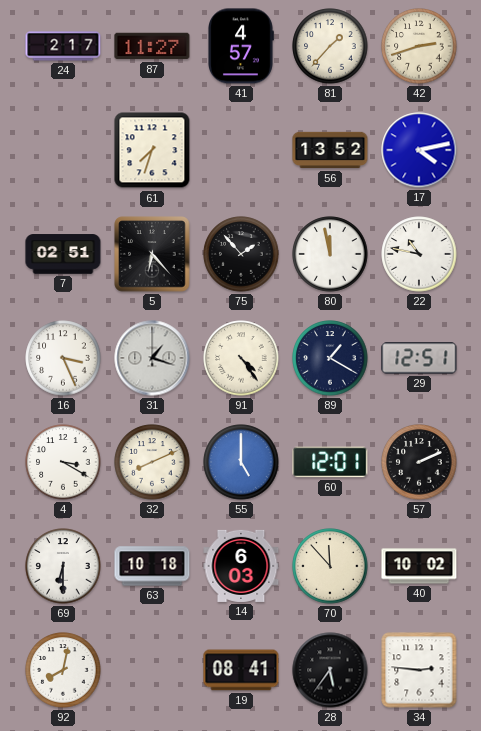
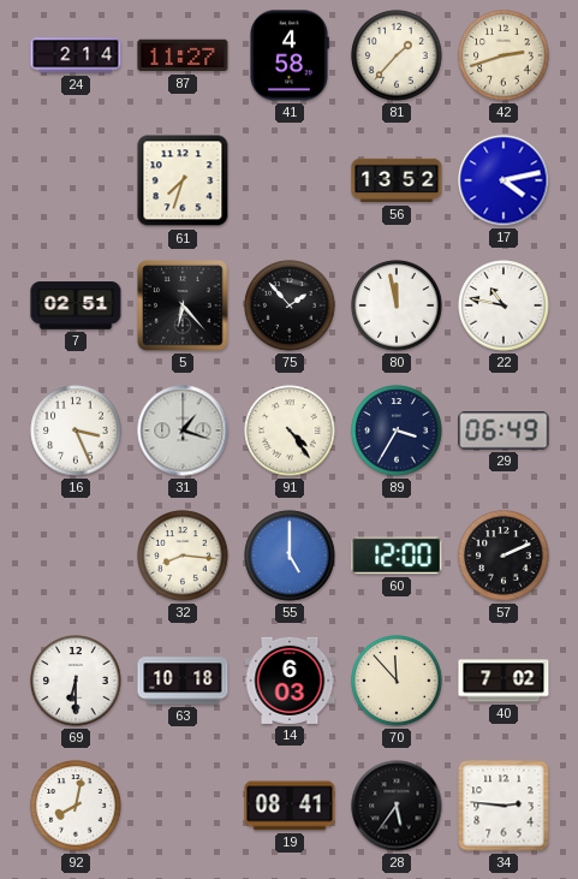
24: 2:17 -> 2:14
41: 4:57 -> 4:58
89: 1:20 -> 3:35
29: 12:51 -> 06:49
4: 3:20 -> none
32: 8:11 -> 8:16
60: 12:01 -> 12:00
40: 10:02 -> 7:02
